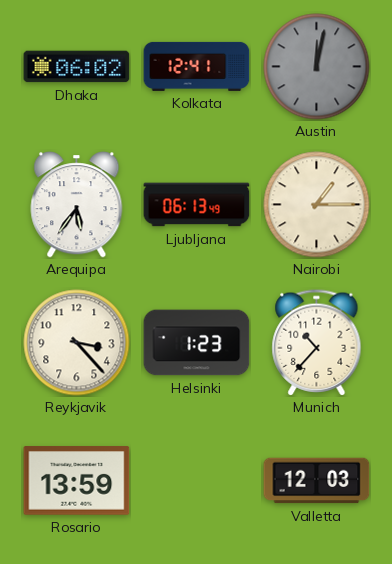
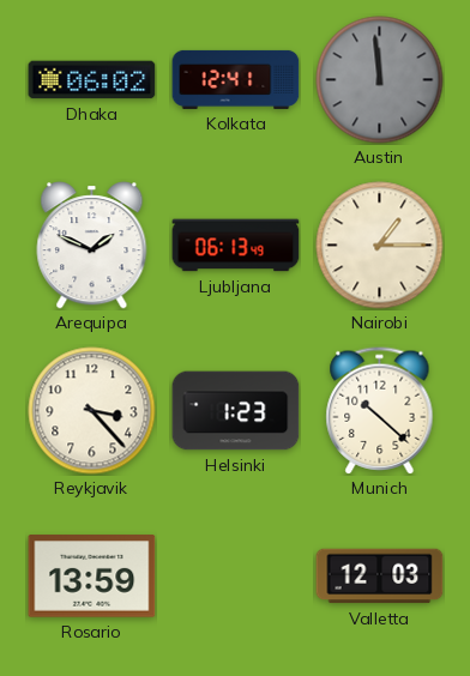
Austin: 12:02 -> 11:59
Arequipa: 5:36 -> 1:49
Munich: 10:37 -> 10:22
